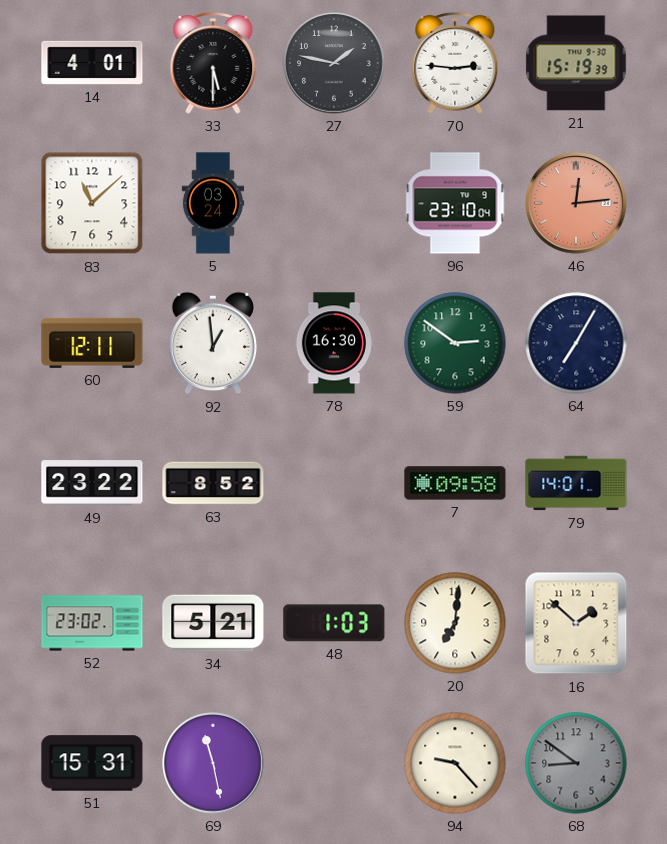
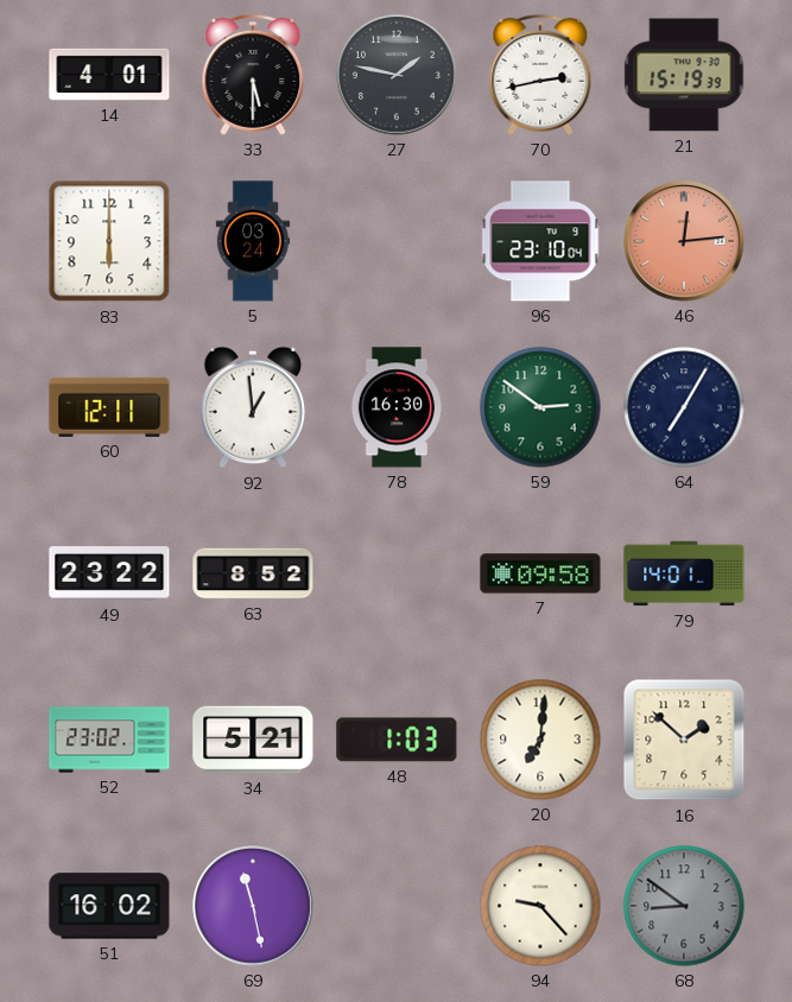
70: 2:46 -> 2:43
83: 11:08 -> 6:00
51: 15:31 -> 16:02
